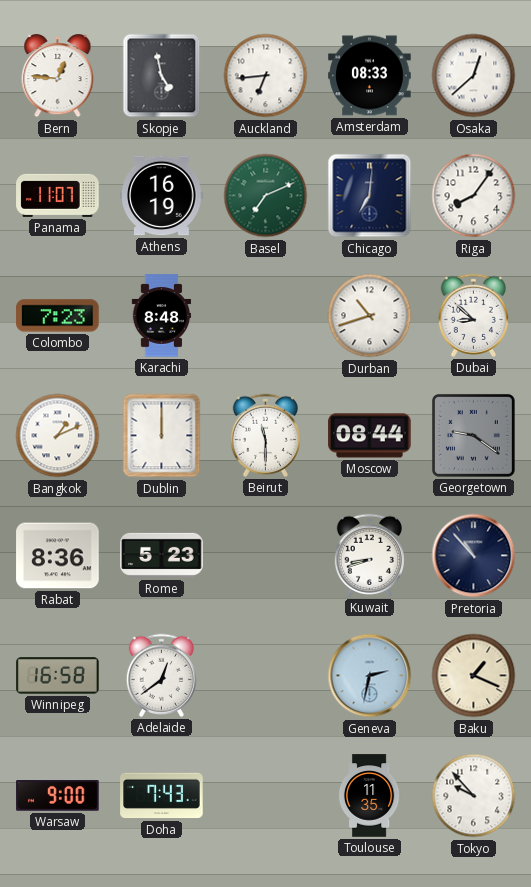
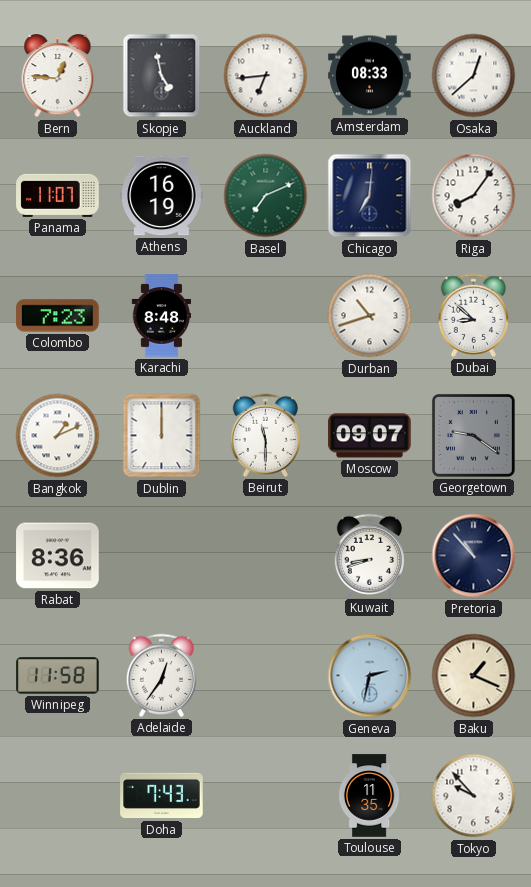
Moscow: 08:44 -> 09:07
Rome: 5:23 -> none
Winnipeg: 16:58 -> 11:58
Adelaide: 12:39 -> 12:36
Warsaw: 9:00 -> none
